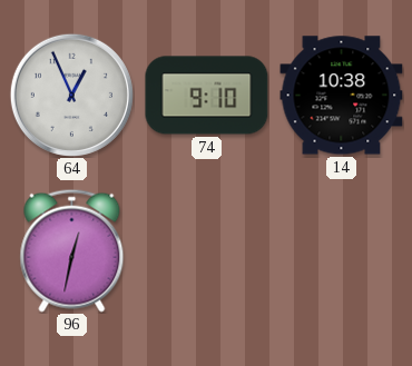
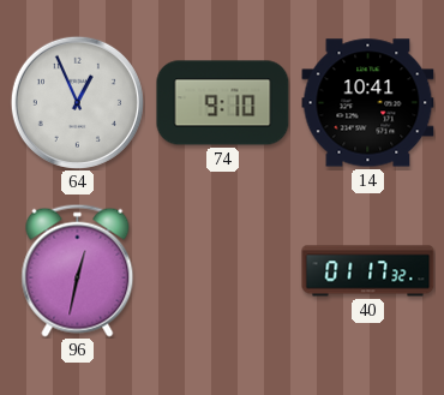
14: 10:38 -> 10:41
40: none -> 01:17
